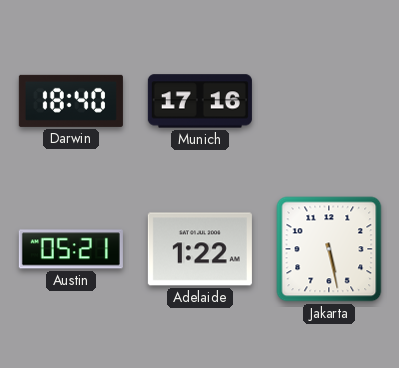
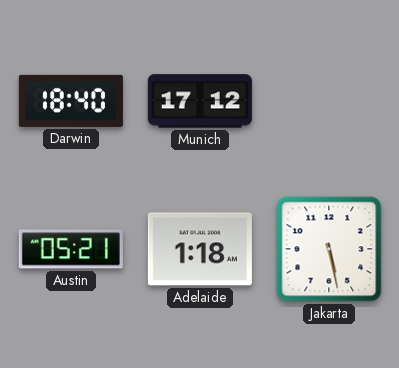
Munich: 17:16 -> 17:12
Adelaide: 1:22 -> 1:18
